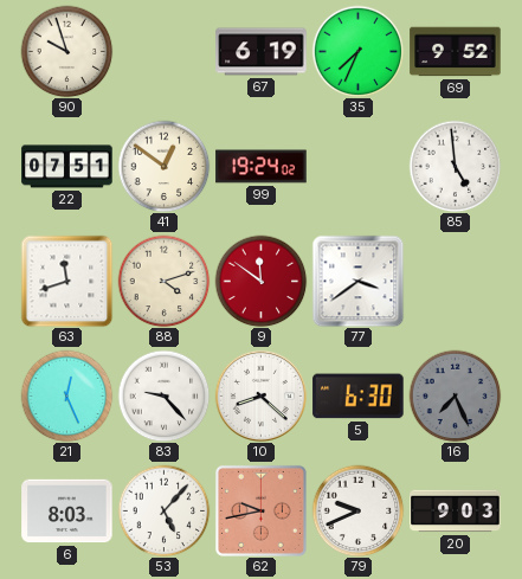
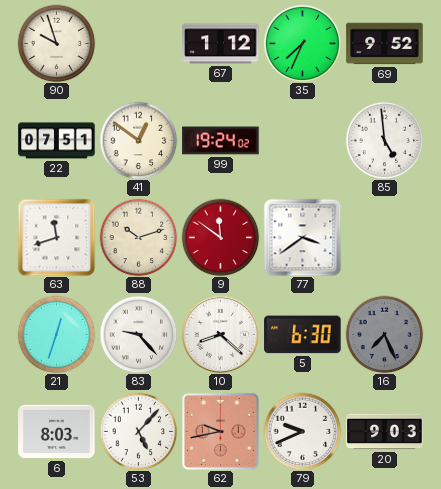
67: 6:19 -> 1:12
88: 4:12 -> 10:12
21: 12:26 -> 12:33
